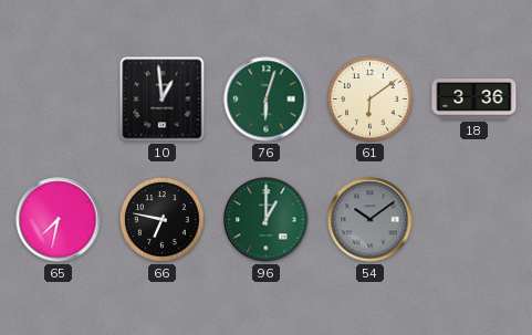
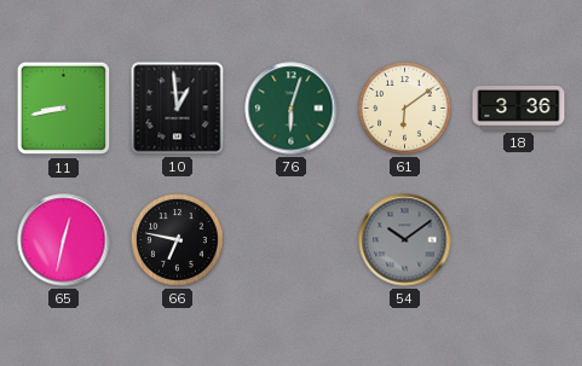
11: none -> 8:43
65: 7:32 -> 12:32
96: 1:00 -> none
